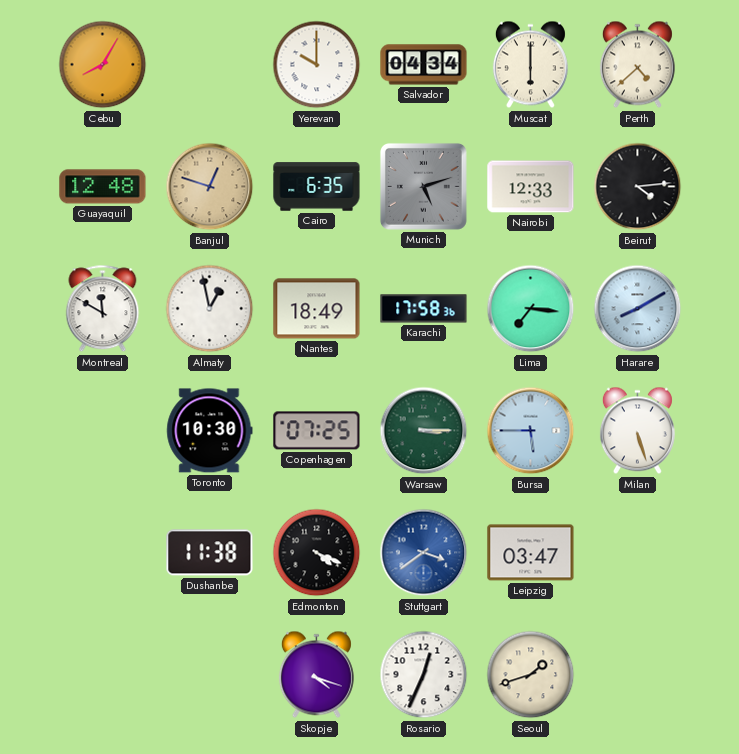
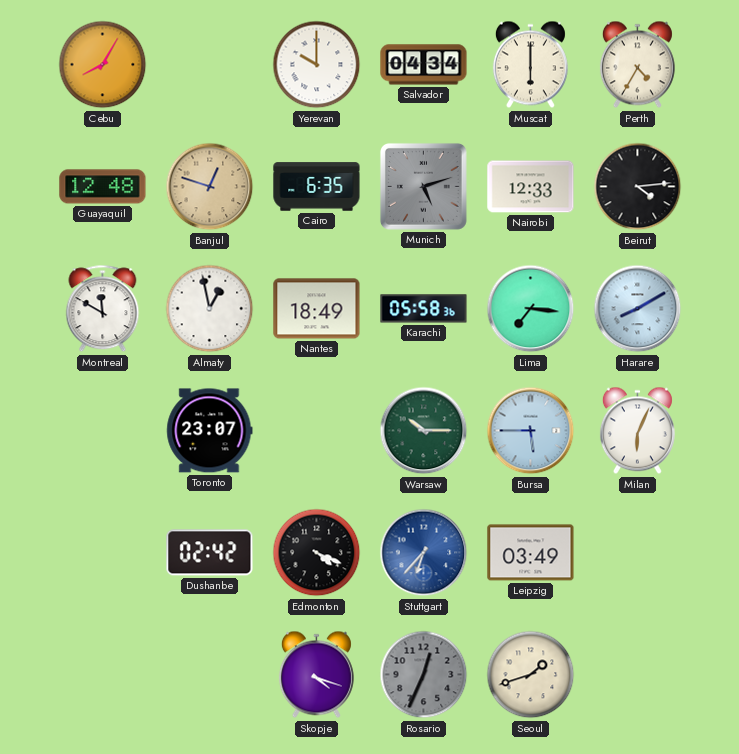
Perth: 4:38 -> 4:35
Karachi: 17:58 -> 05:58
Toronto: 10:30 -> 23:07
Copenhagen: 07:25 -> none
Warsaw: 3:15 -> 10:15
Milan: 5:27 -> 6:04
Dushanbe: 11:38 -> 02:42
Stuttgart: 3:39 -> 6:37
Leipzig: 03:47 -> 03:49
Rosario dial: white -> grey
